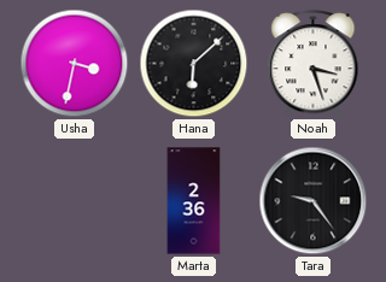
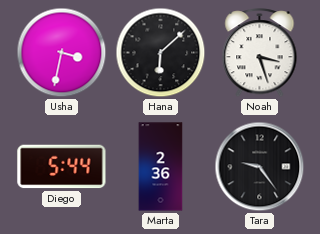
Diego: none -> 5:44
